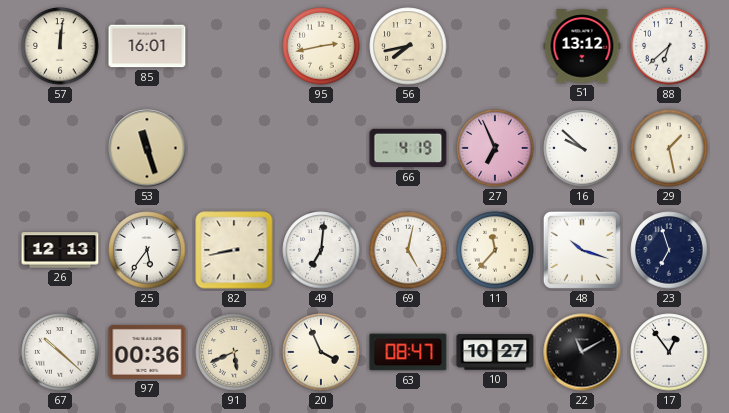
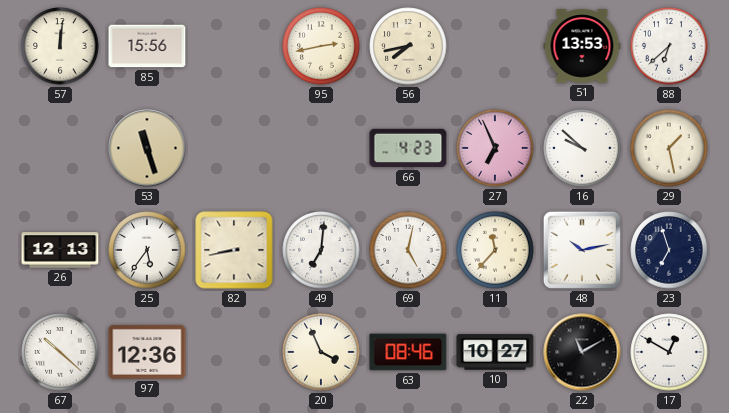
85: 16:01 -> 15:56
51: 13:12 -> 13:53
66: 4:19 -> 4:23
48: 10:18 -> 10:13
97: 00:36 -> 12:36
91: 5:41 -> none
63: 08:47 -> 08:46
17: 12:54 -> 12:50
